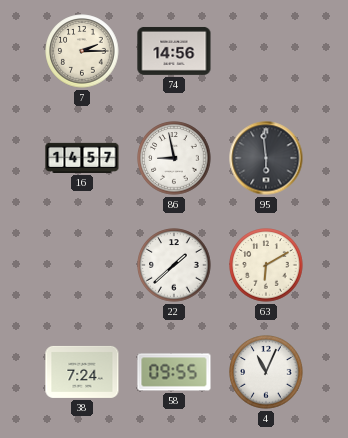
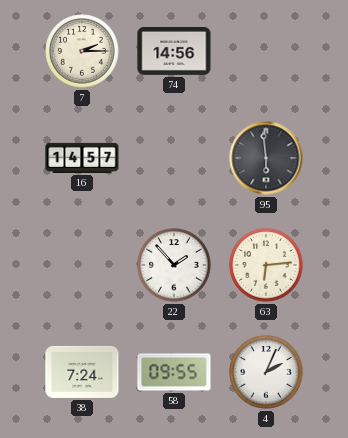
86: 8:58 -> none
22: 1:38 -> 1:53
63: 6:10 -> 6:14
4: 11:04 -> 2:04
